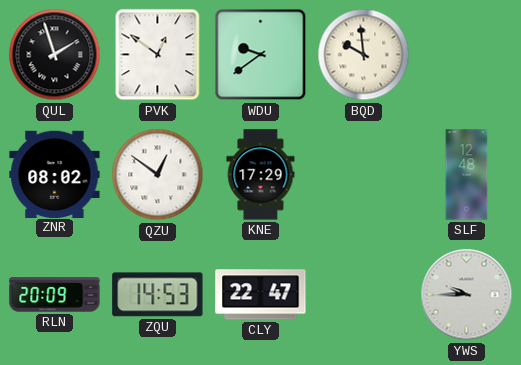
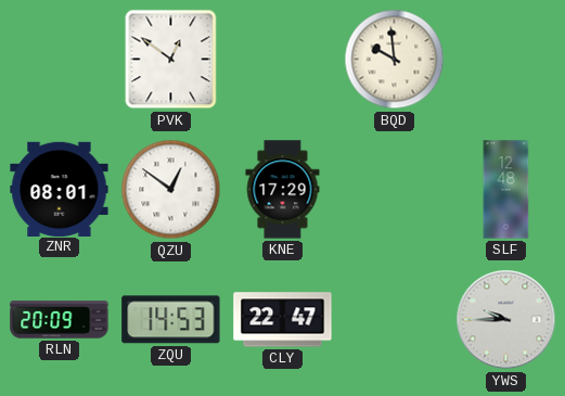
QUL: 1:57 -> none
WDU: 9:39 -> none
ZNR: 08:02 -> 08:01
